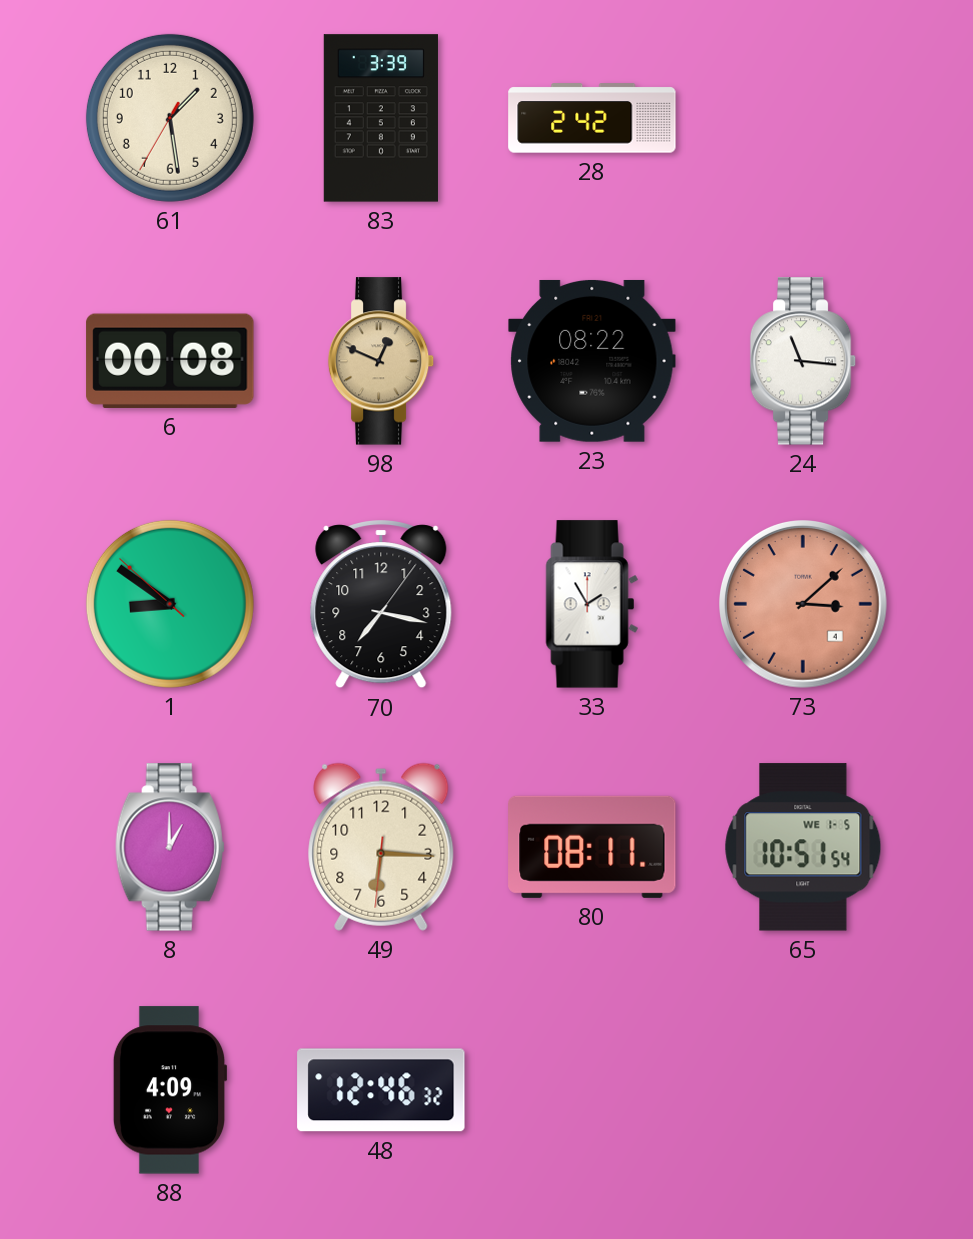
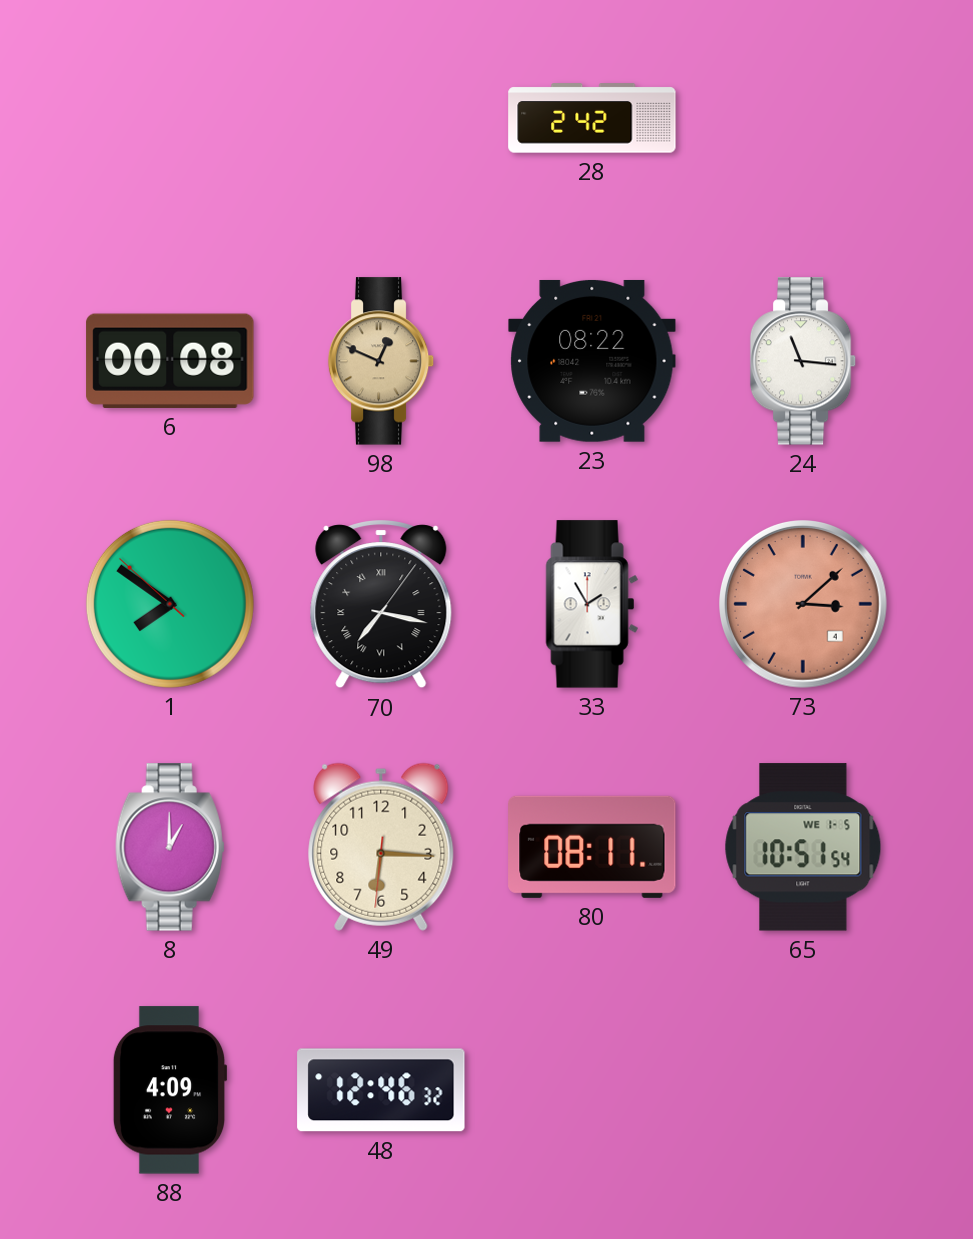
61: 1:28 -> none
83: 3:39 -> none
1: 8:50 -> 7:50
70 numerals: Arabic -> Roman
